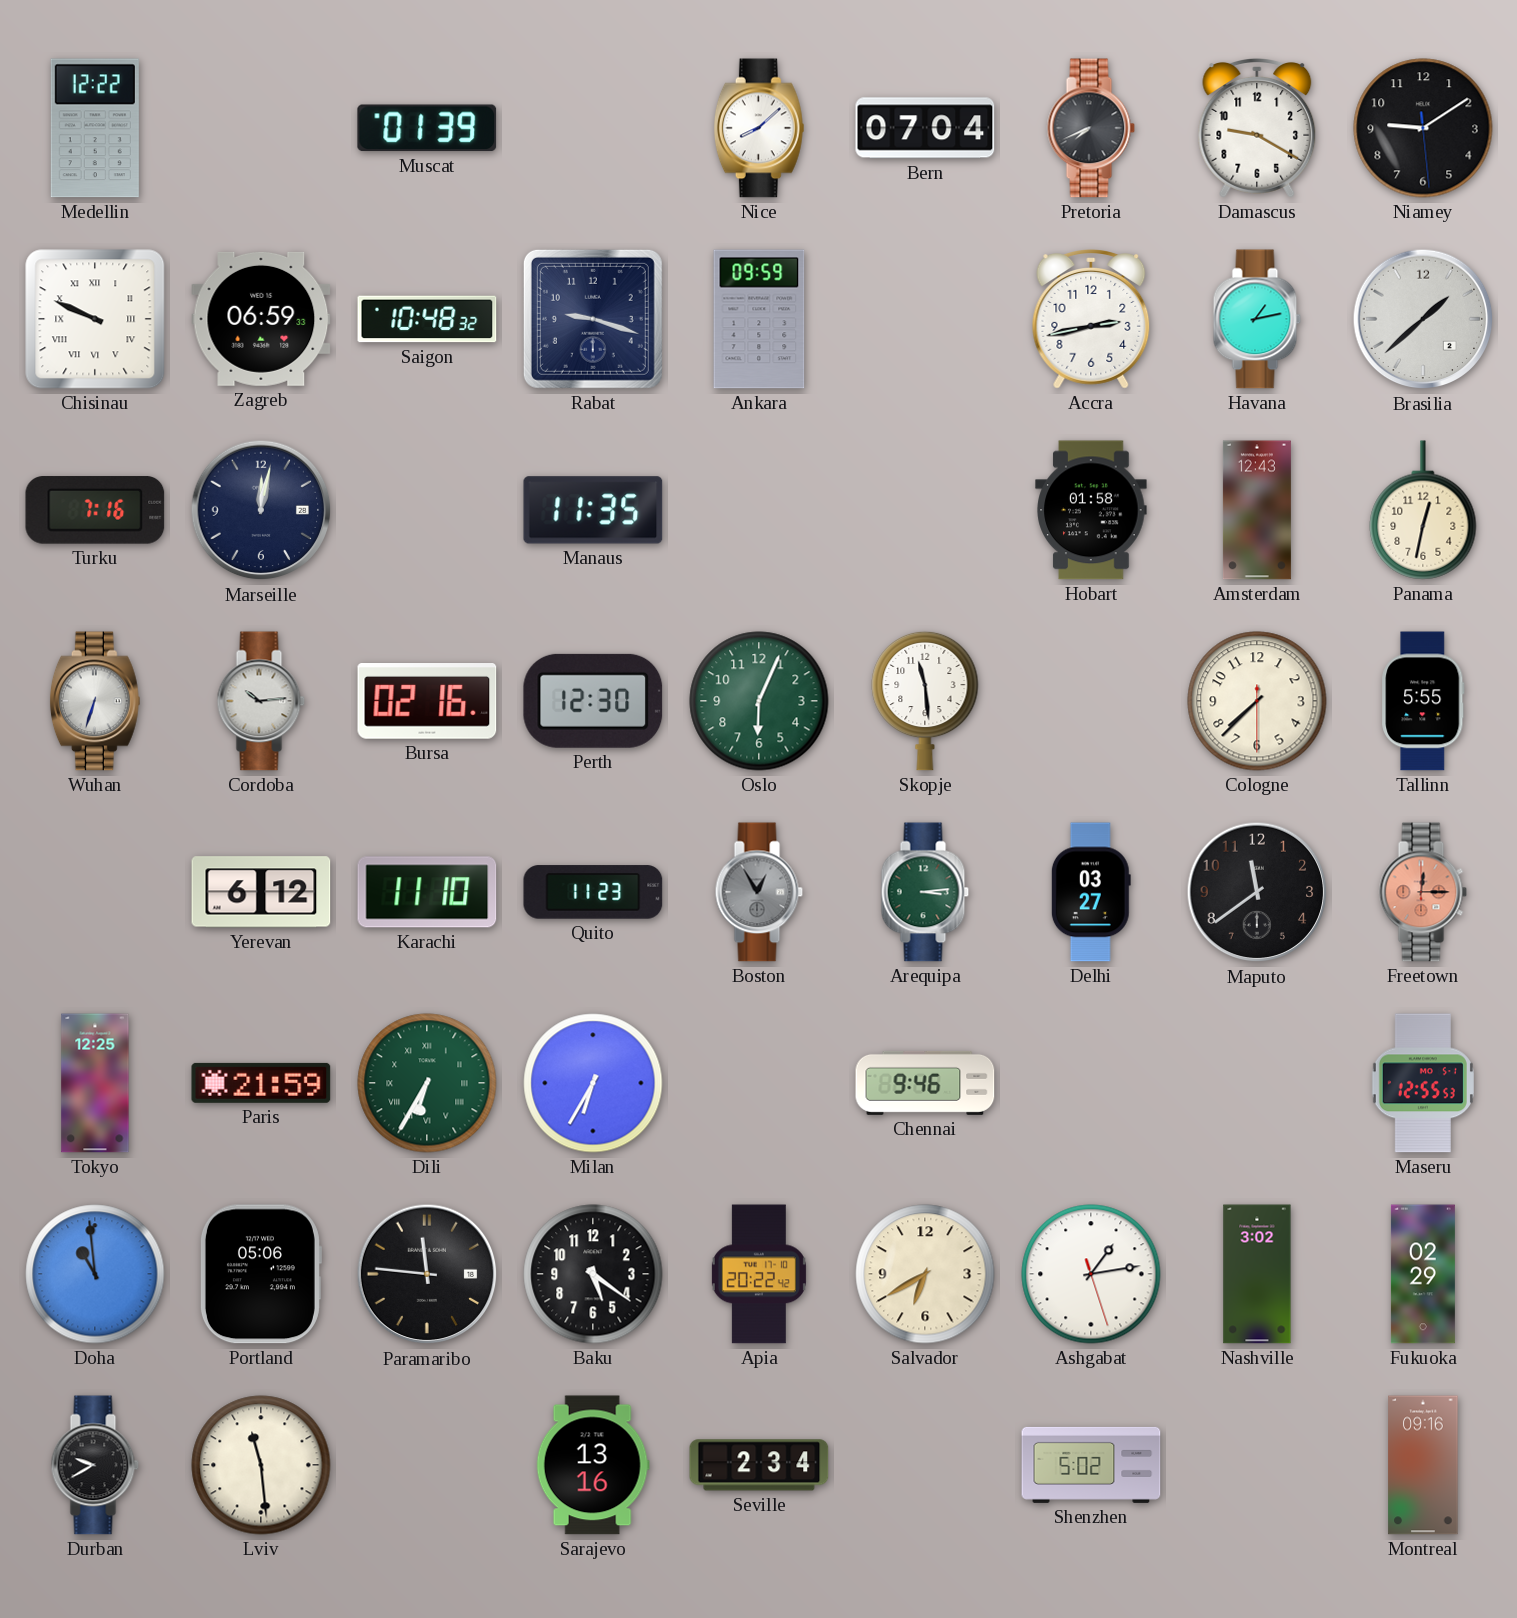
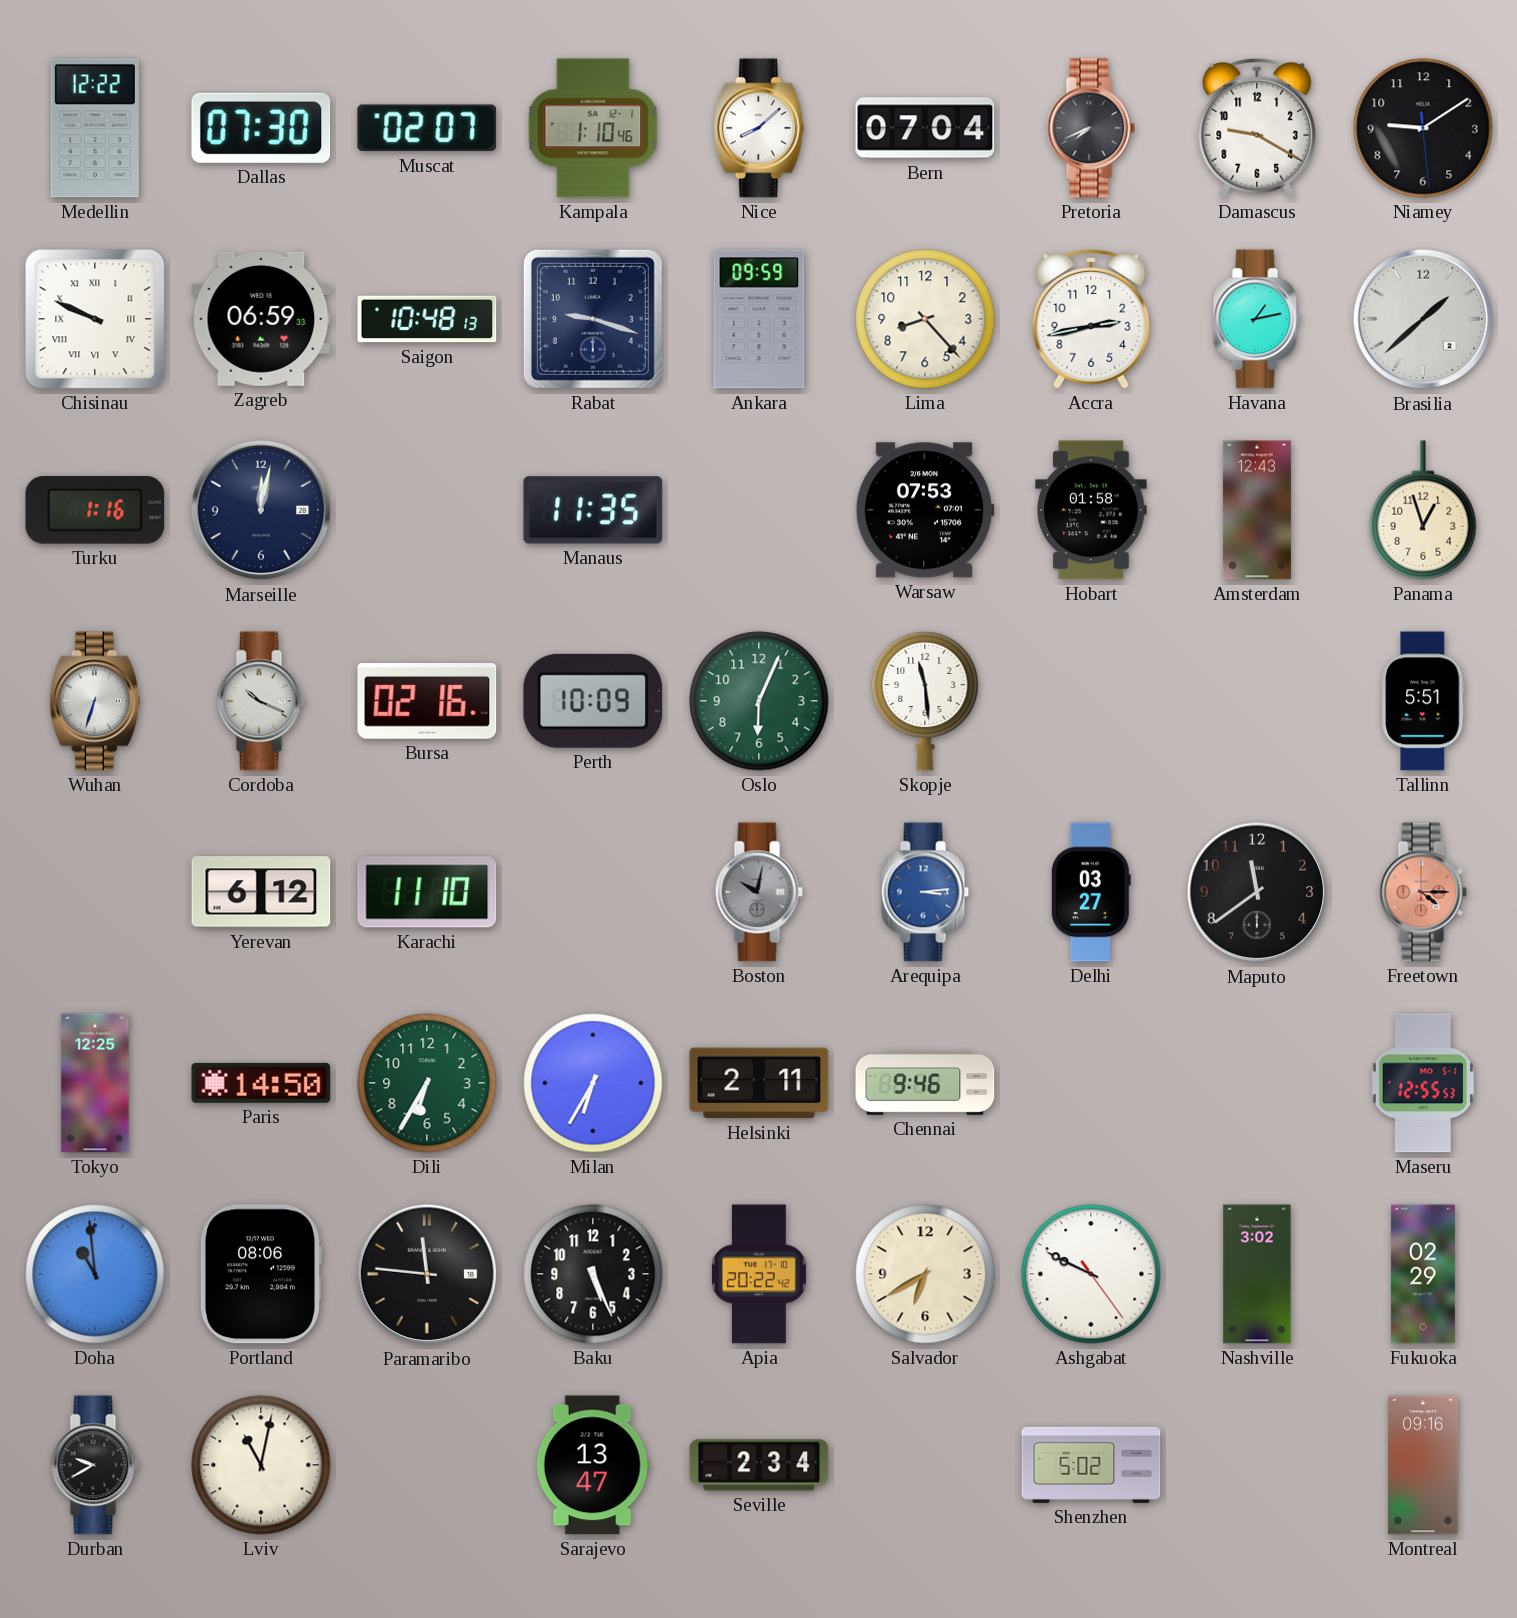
Dallas: none -> 07:30
Muscat: 01:39 -> 02:07
Kampala: none -> 1:10
Saigon: 10:48:32 -> 10:48:13
Lima: none -> 8:23
Turku: 7:16 -> 1:16
Warsaw: none -> 07:53
Panama: 12:32 -> 12:57
Cordoba: 10:14 -> 10:19
Perth: 12:30 -> 10:09
Cologne: 7:37 -> none
Tallinn: 5:55 -> 5:51
Quito: 11:23 -> none
Boston: 12:55 -> 10:02
Arequipa dial: green -> blue
Freetown: 12:15 -> 4:15
Paris: 21:59 -> 14:50
Dili numerals: Roman -> Arabic
Helsinki: none -> 2:11
Portland: 05:06 -> 08:06
Baku: 5:21 -> 5:26
Ashgabat: 1:13 -> 9:49
Lviv: 11:29 -> 11:02
Sarajevo: 13:16 -> 13:47
